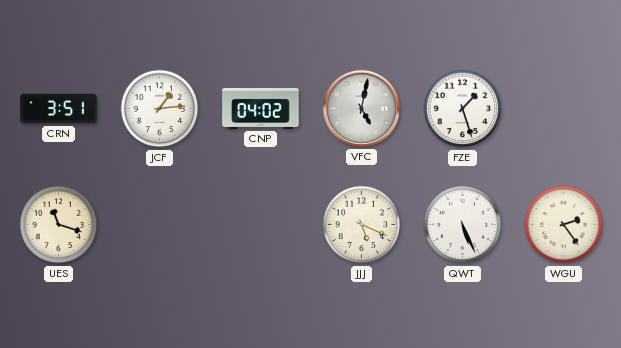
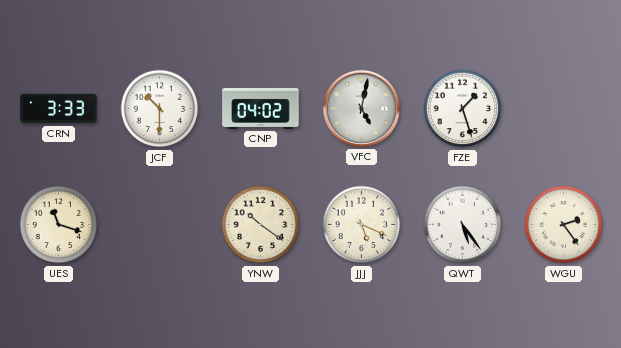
CRN: 3:51 -> 3:33
JCF: 1:14 -> 10:30
YNW: none -> 10:21
QWT: 5:26 -> 5:24
